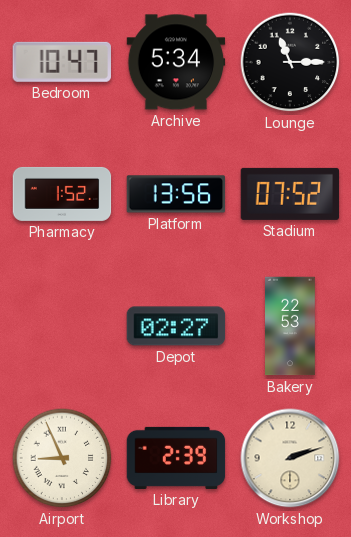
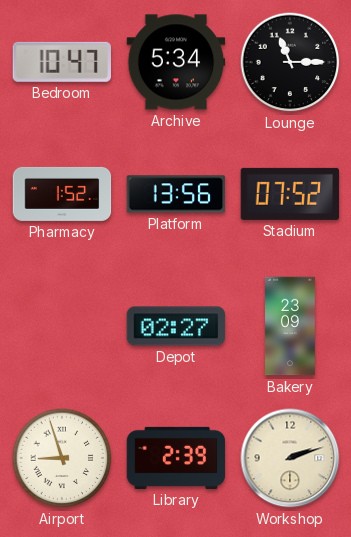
Bakery: 22:53 -> 23:09
Airport: 8:56 -> 8:57
